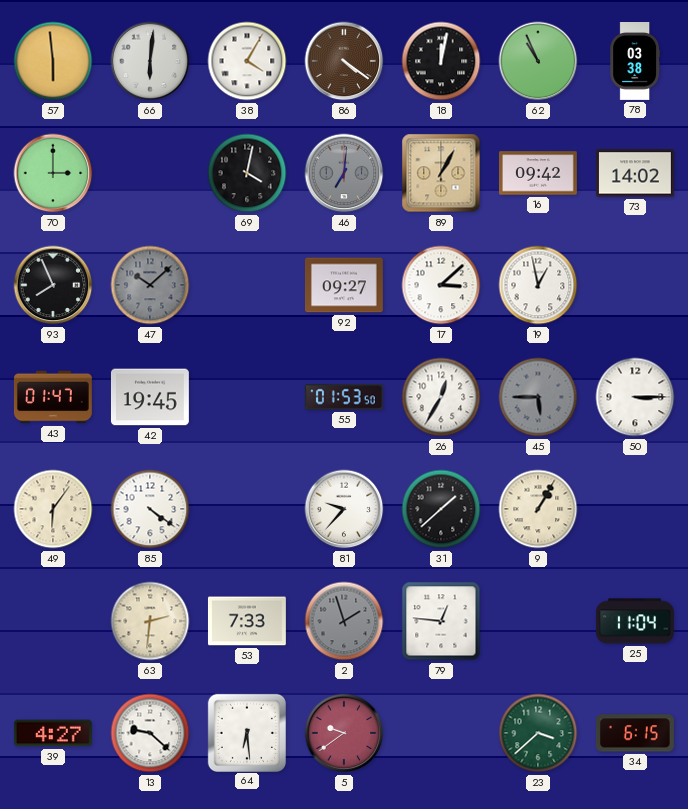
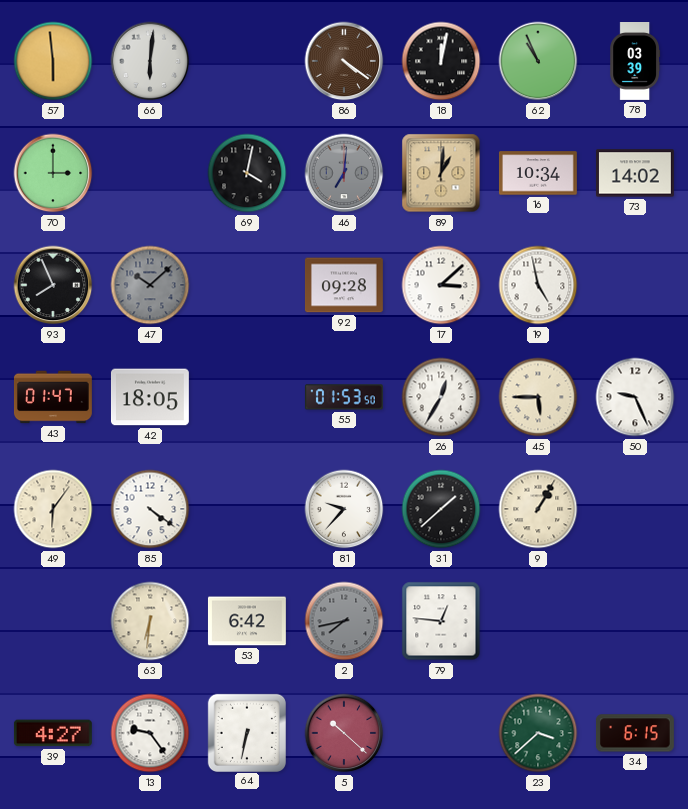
38: 4:05 -> none
78: 03:38 -> 03:39
89: 1:05 -> 1:01
16: 09:42 -> 10:34
92: 09:27 -> 09:28
19: 12:58 -> 4:58
42: 19:45 -> 18:05
45 dial: grey -> cream
50: 3:15 -> 9:26
63: 2:31 -> 6:31
53: 7:33 -> 6:42
2: 1:57 -> 7:43
25: 11:04 -> none
13: 9:22 -> 9:24
64: 6:29 -> 6:32
5: 9:39 -> 10:22
